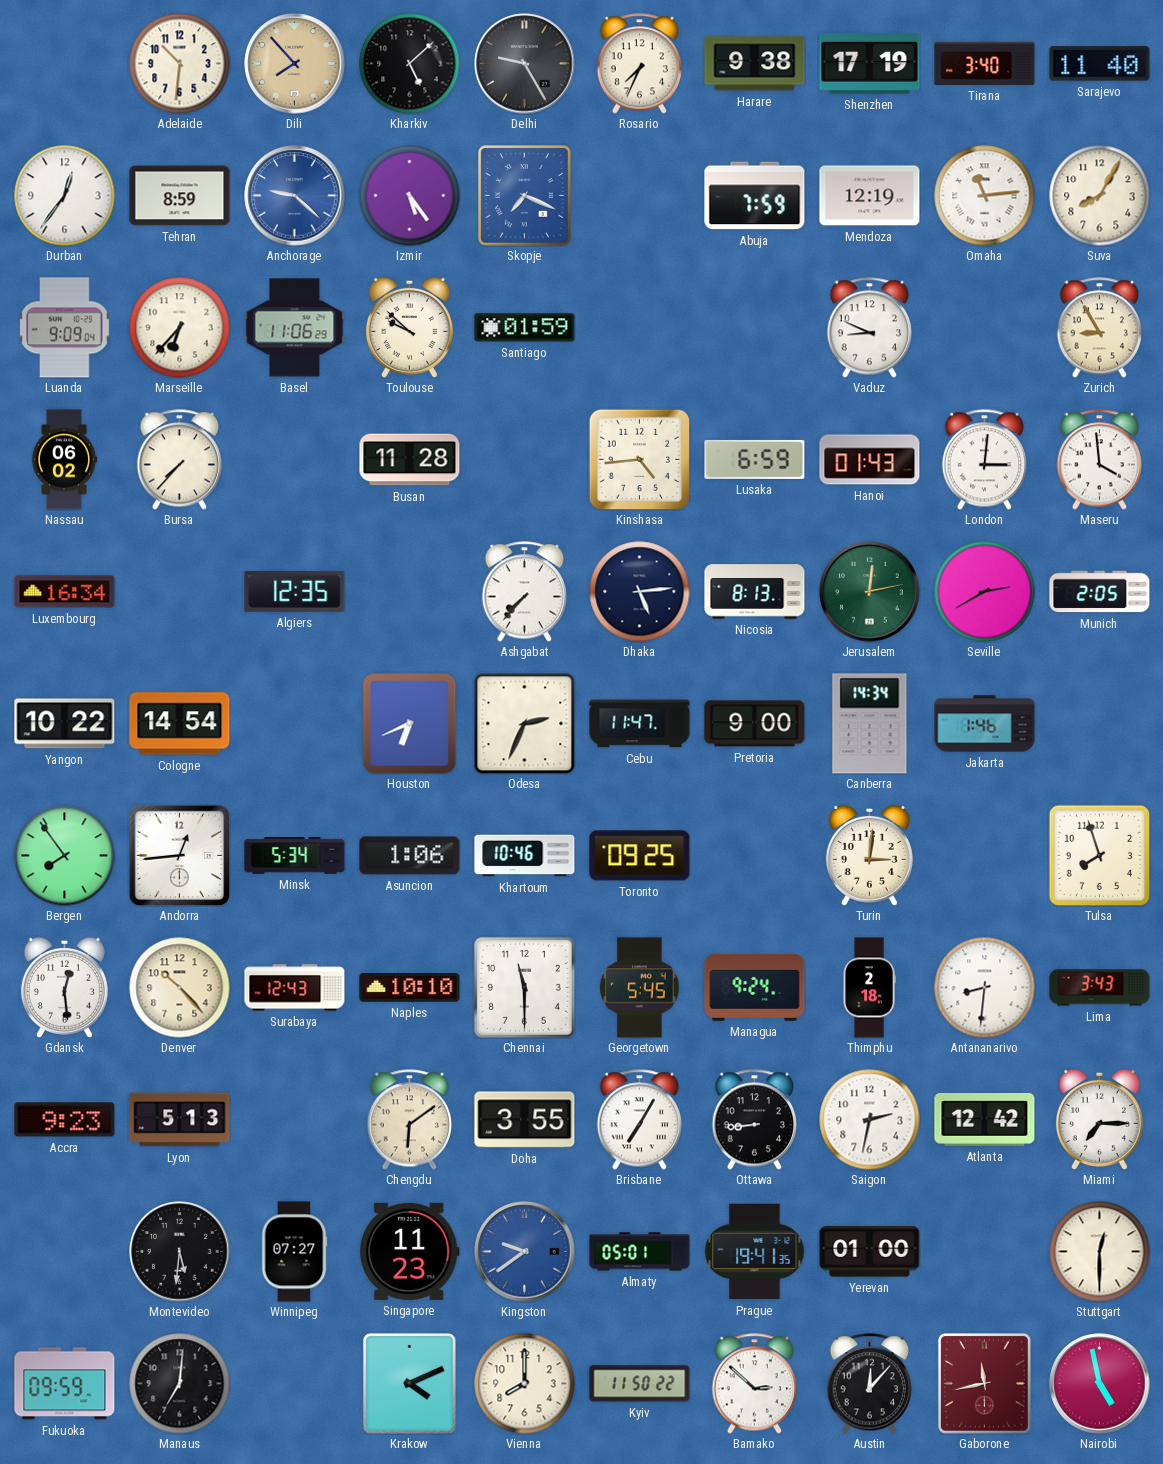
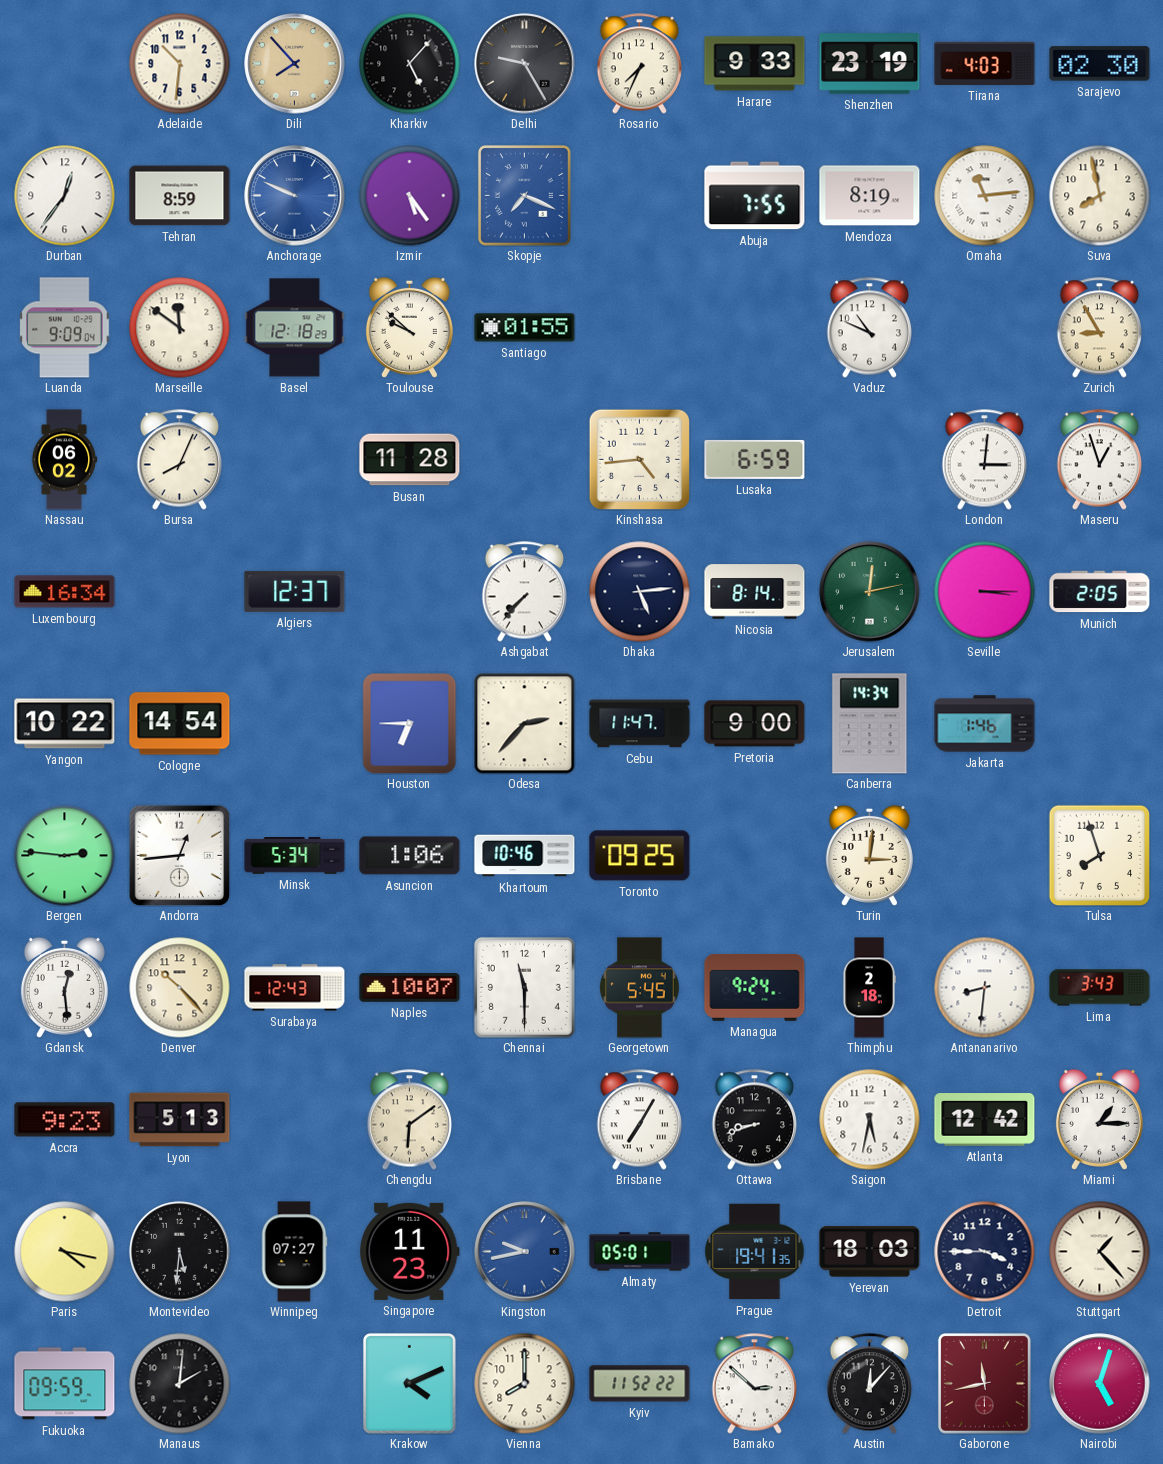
Kharkiv: 5:08 -> 5:07
Harare: 9:38 -> 9:33
Shenzhen: 17:19 -> 23:19
Tirana: 3:40 -> 4:03
Sarajevo: 11:40 -> 02:30
Anchorage: 9:22 -> 9:49
Abuja: 7:59 -> 7:55
Mendoza: 12:19 -> 8:19
Suva: 8:05 -> 7:58
Marseille: 6:37 -> 11:51
Basel: 11:06 -> 12:18
Santiago: 01:59 -> 01:55
Vaduz: 8:49 -> 10:49
Bursa: 7:37 -> 8:04
Hanoi: 01:43 -> none
Maseru: 3:59 -> 12:57
Algiers: 12:35 -> 12:37
Nicosia: 8:13 -> 8:14
Seville: 2:40 -> 3:15
Houston: 6:41 -> 6:45
Odesa: 2:34 -> 2:37
Bergen: 7:54 -> 2:46
Naples: 10:10 -> 10:07
Doha: 3:55 -> none
Ottawa: 8:44 -> 8:42
Saigon: 2:32 -> 5:32
Miami: 7:15 -> 1:15
Paris: none -> 4:17
Kingston: 9:39 -> 9:43
Yerevan: 01:00 -> 18:03
Detroit: none -> 3:45
Stuttgart: 12:30 -> 1:23
Manaus: 7:01 -> 2:01
Kyiv: 11:50 -> 11:52
Nairobi: 4:58 -> 5:03
